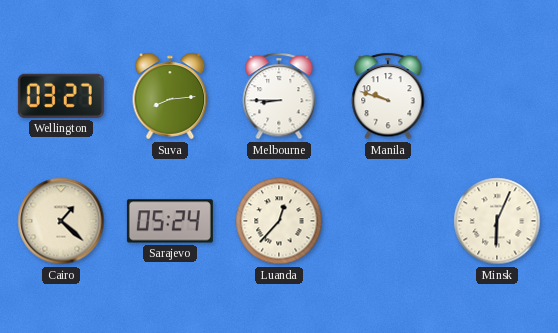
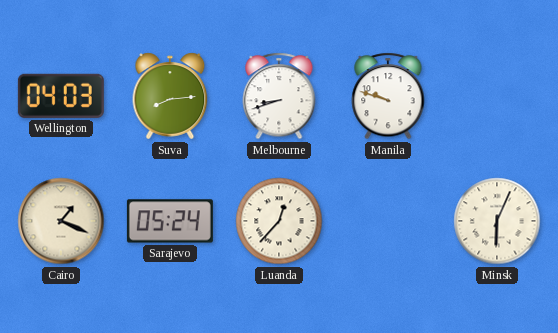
Wellington: 03:27 -> 04:03
Melbourne: 8:45 -> 8:42
Cairo: 1:22 -> 1:19
